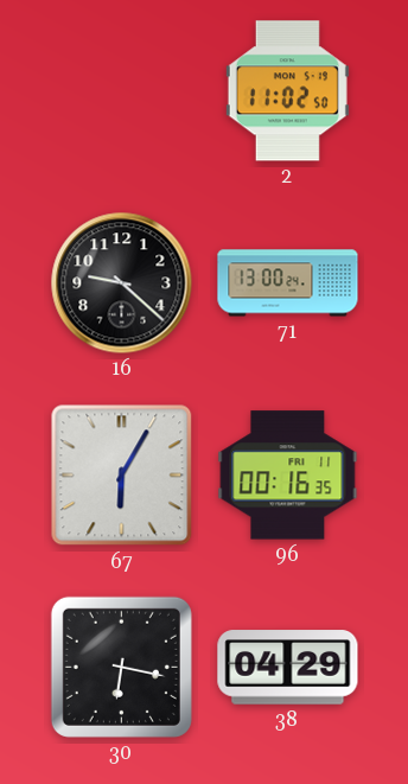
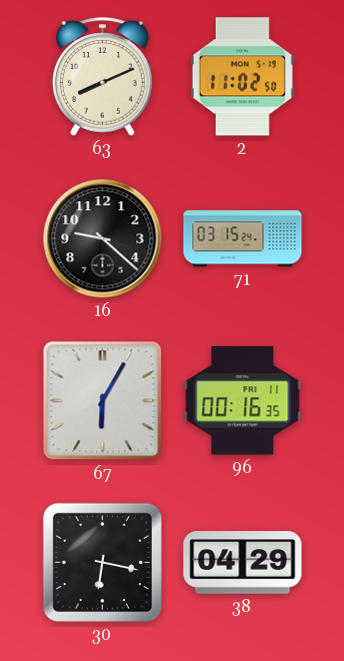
63: none -> 8:11
71: 13:00 -> 03:15
